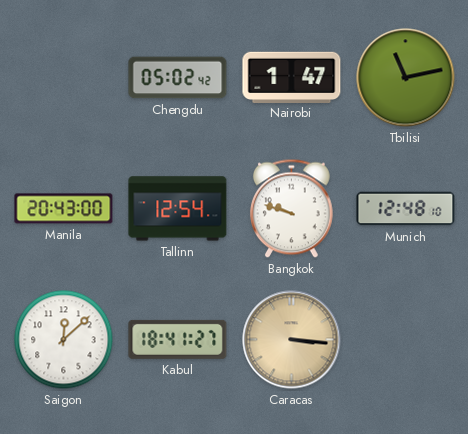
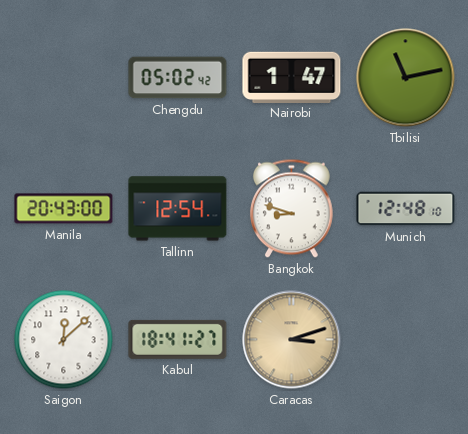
Bangkok: 9:48 -> 8:48
Caracas: 3:16 -> 3:12
